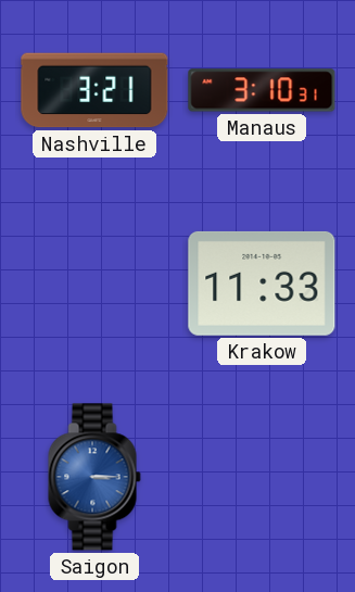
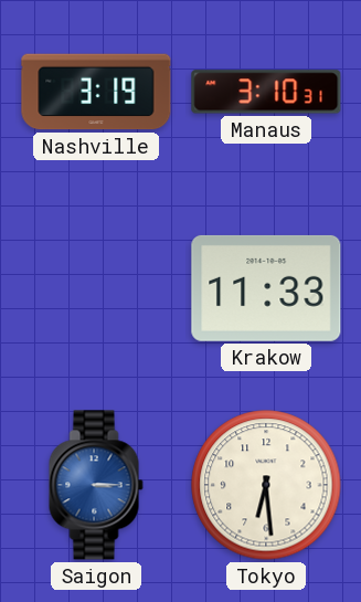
Nashville: 3:21 -> 3:19
Tokyo: none -> 6:29
